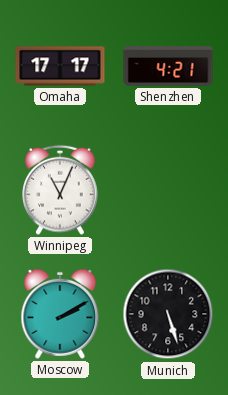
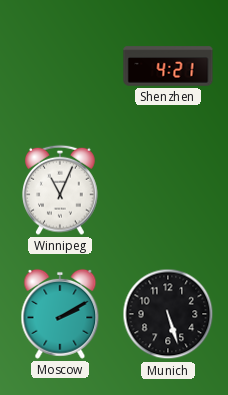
Omaha: 17:17 -> none
